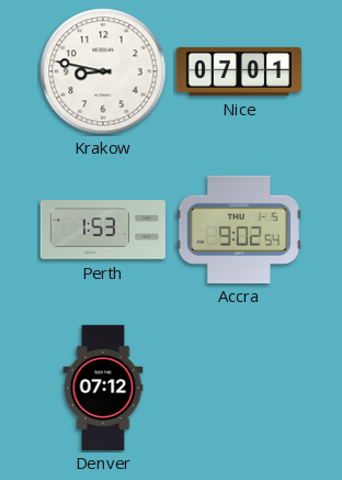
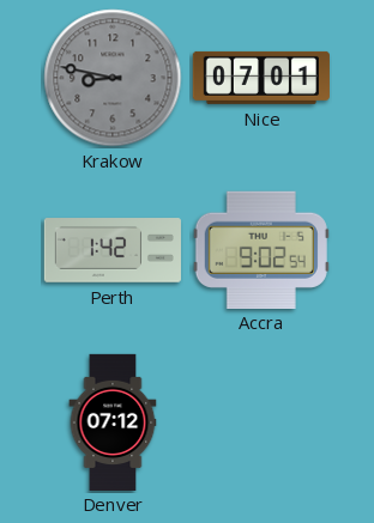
Krakow dial: white -> grey
Perth: 1:53 -> 1:42
